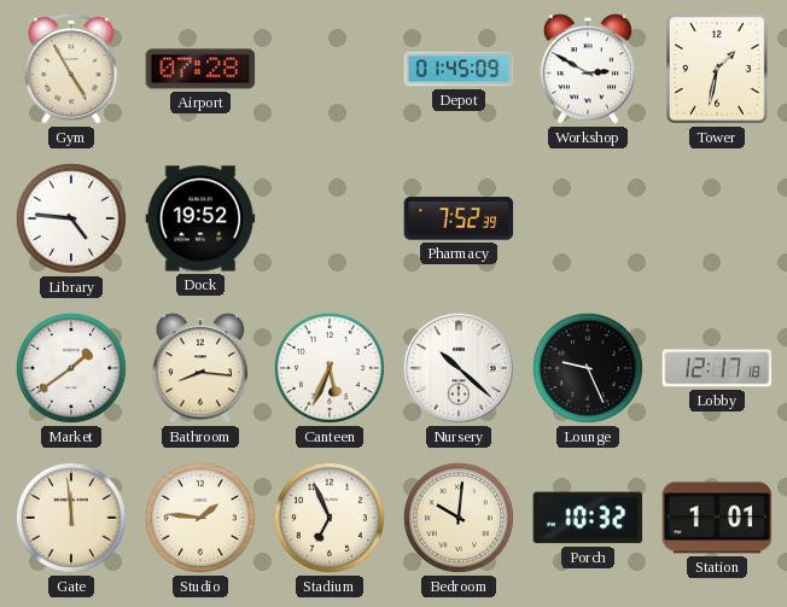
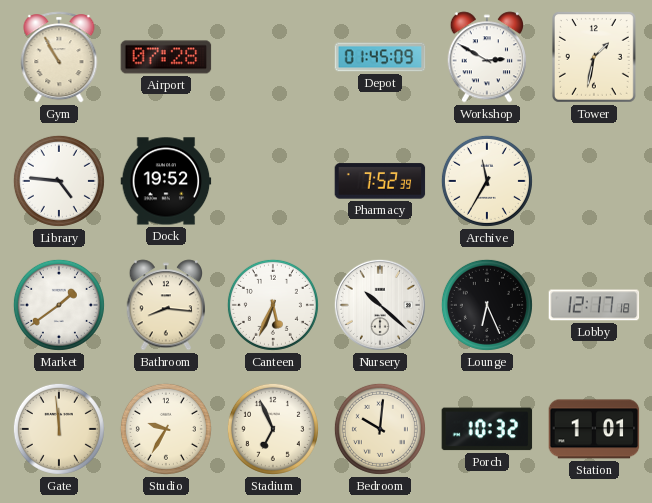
Gym: 4:55 -> 10:55
Archive: none -> 11:35
Lounge: 9:26 -> 6:26
Studio: 1:46 -> 9:35
